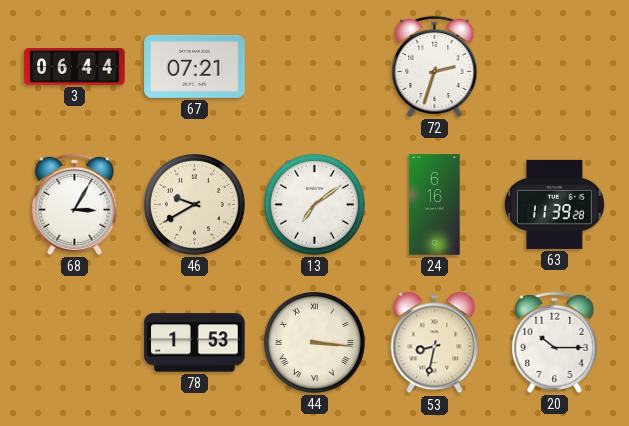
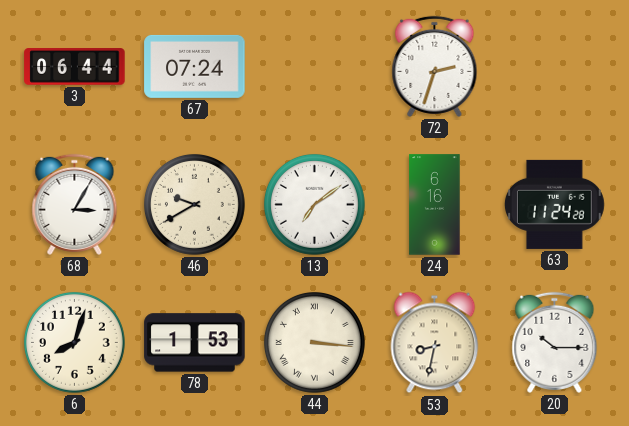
67: 07:21 -> 07:24
63: 11:39 -> 11:24
6: none -> 8:03
